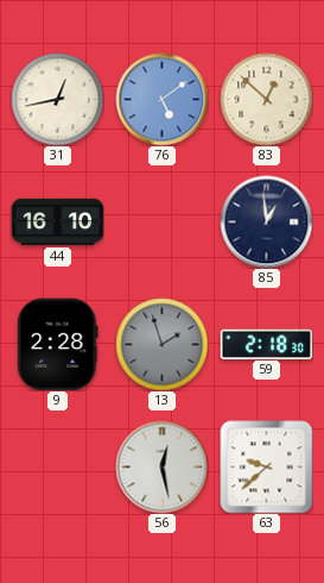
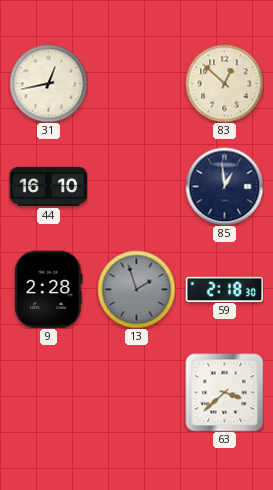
76: 5:09 -> none
56: 12:28 -> none
63: 9:38 -> 3:38
